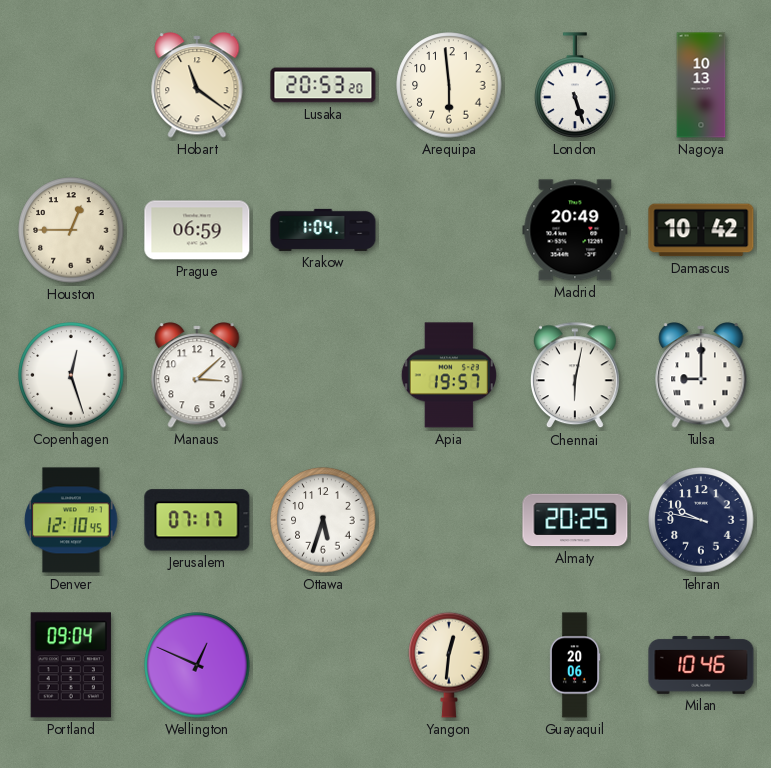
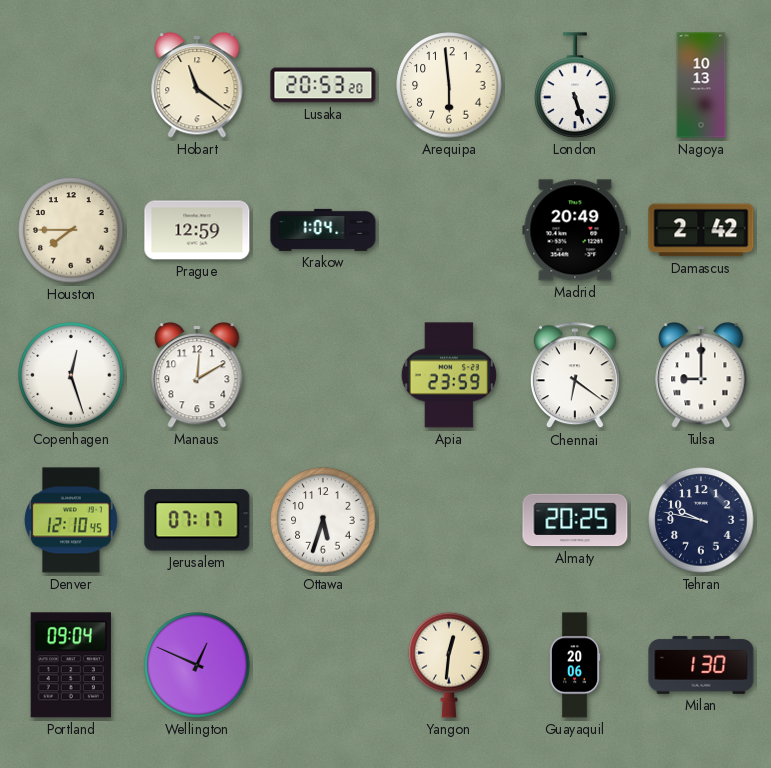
Houston: 12:45 -> 7:45
Prague: 06:59 -> 12:59
Damascus: 10:42 -> 2:42
Manaus: 3:08 -> 12:10
Apia: 19:57 -> 23:59
Chennai: 6:02 -> 6:21
Milan: 10:46 -> 1:30
